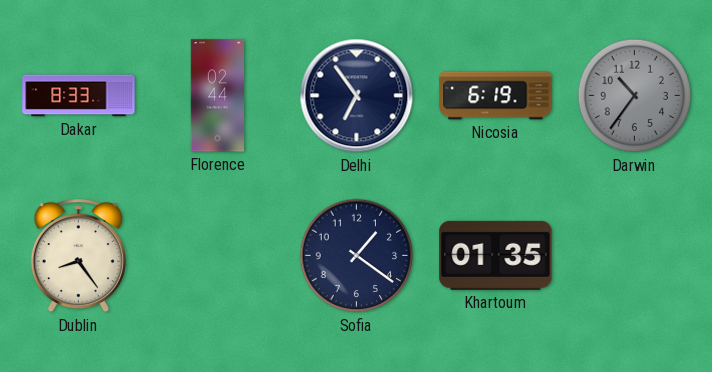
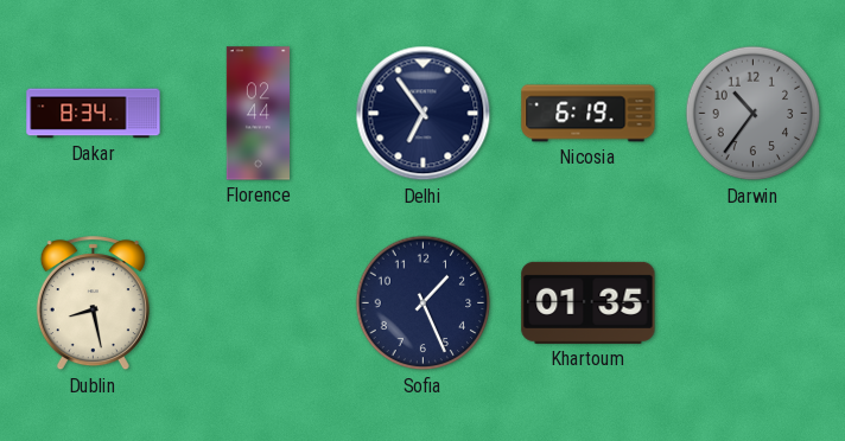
Dakar: 8:33 -> 8:34
Dublin: 8:24 -> 8:28
Sofia: 1:21 -> 1:26
